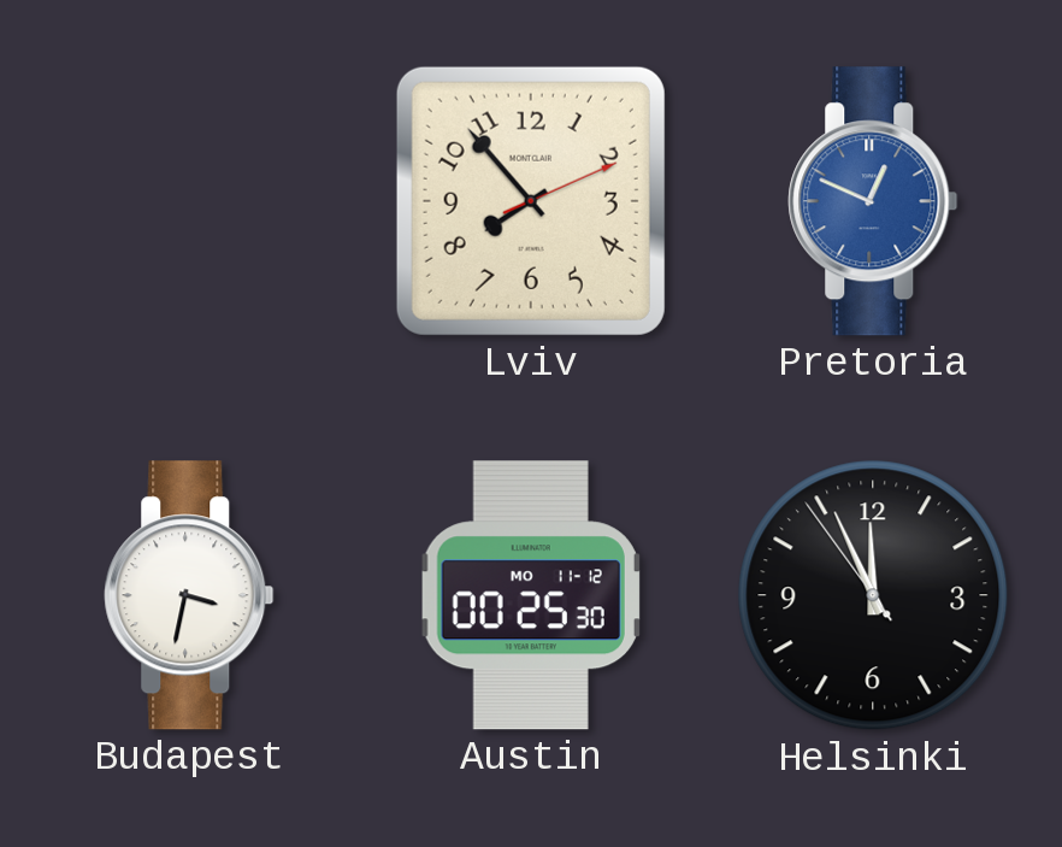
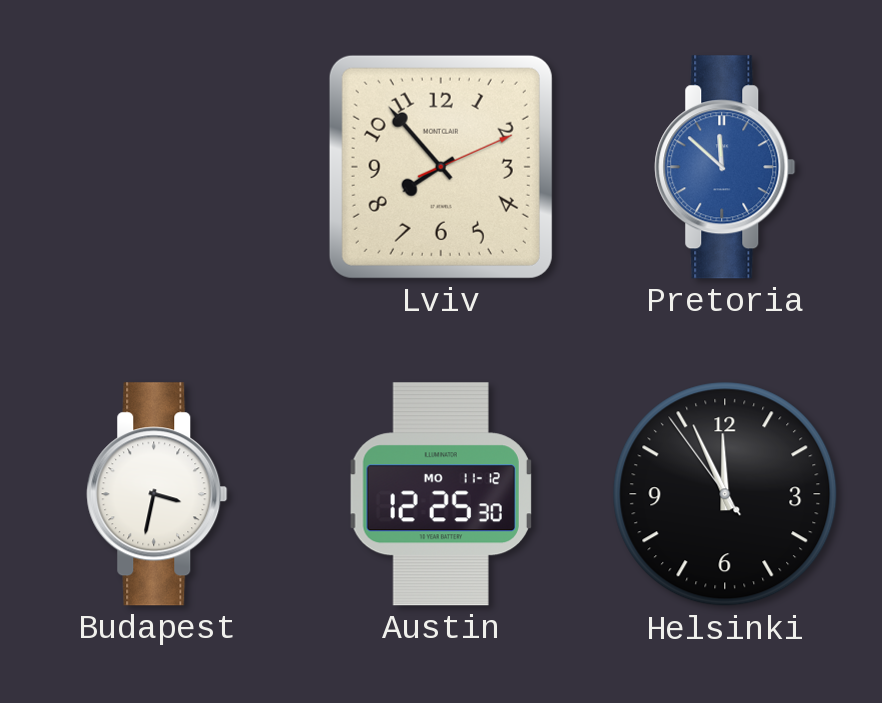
Pretoria: 12:49 -> 11:52
Austin: 00:25 -> 12:25
